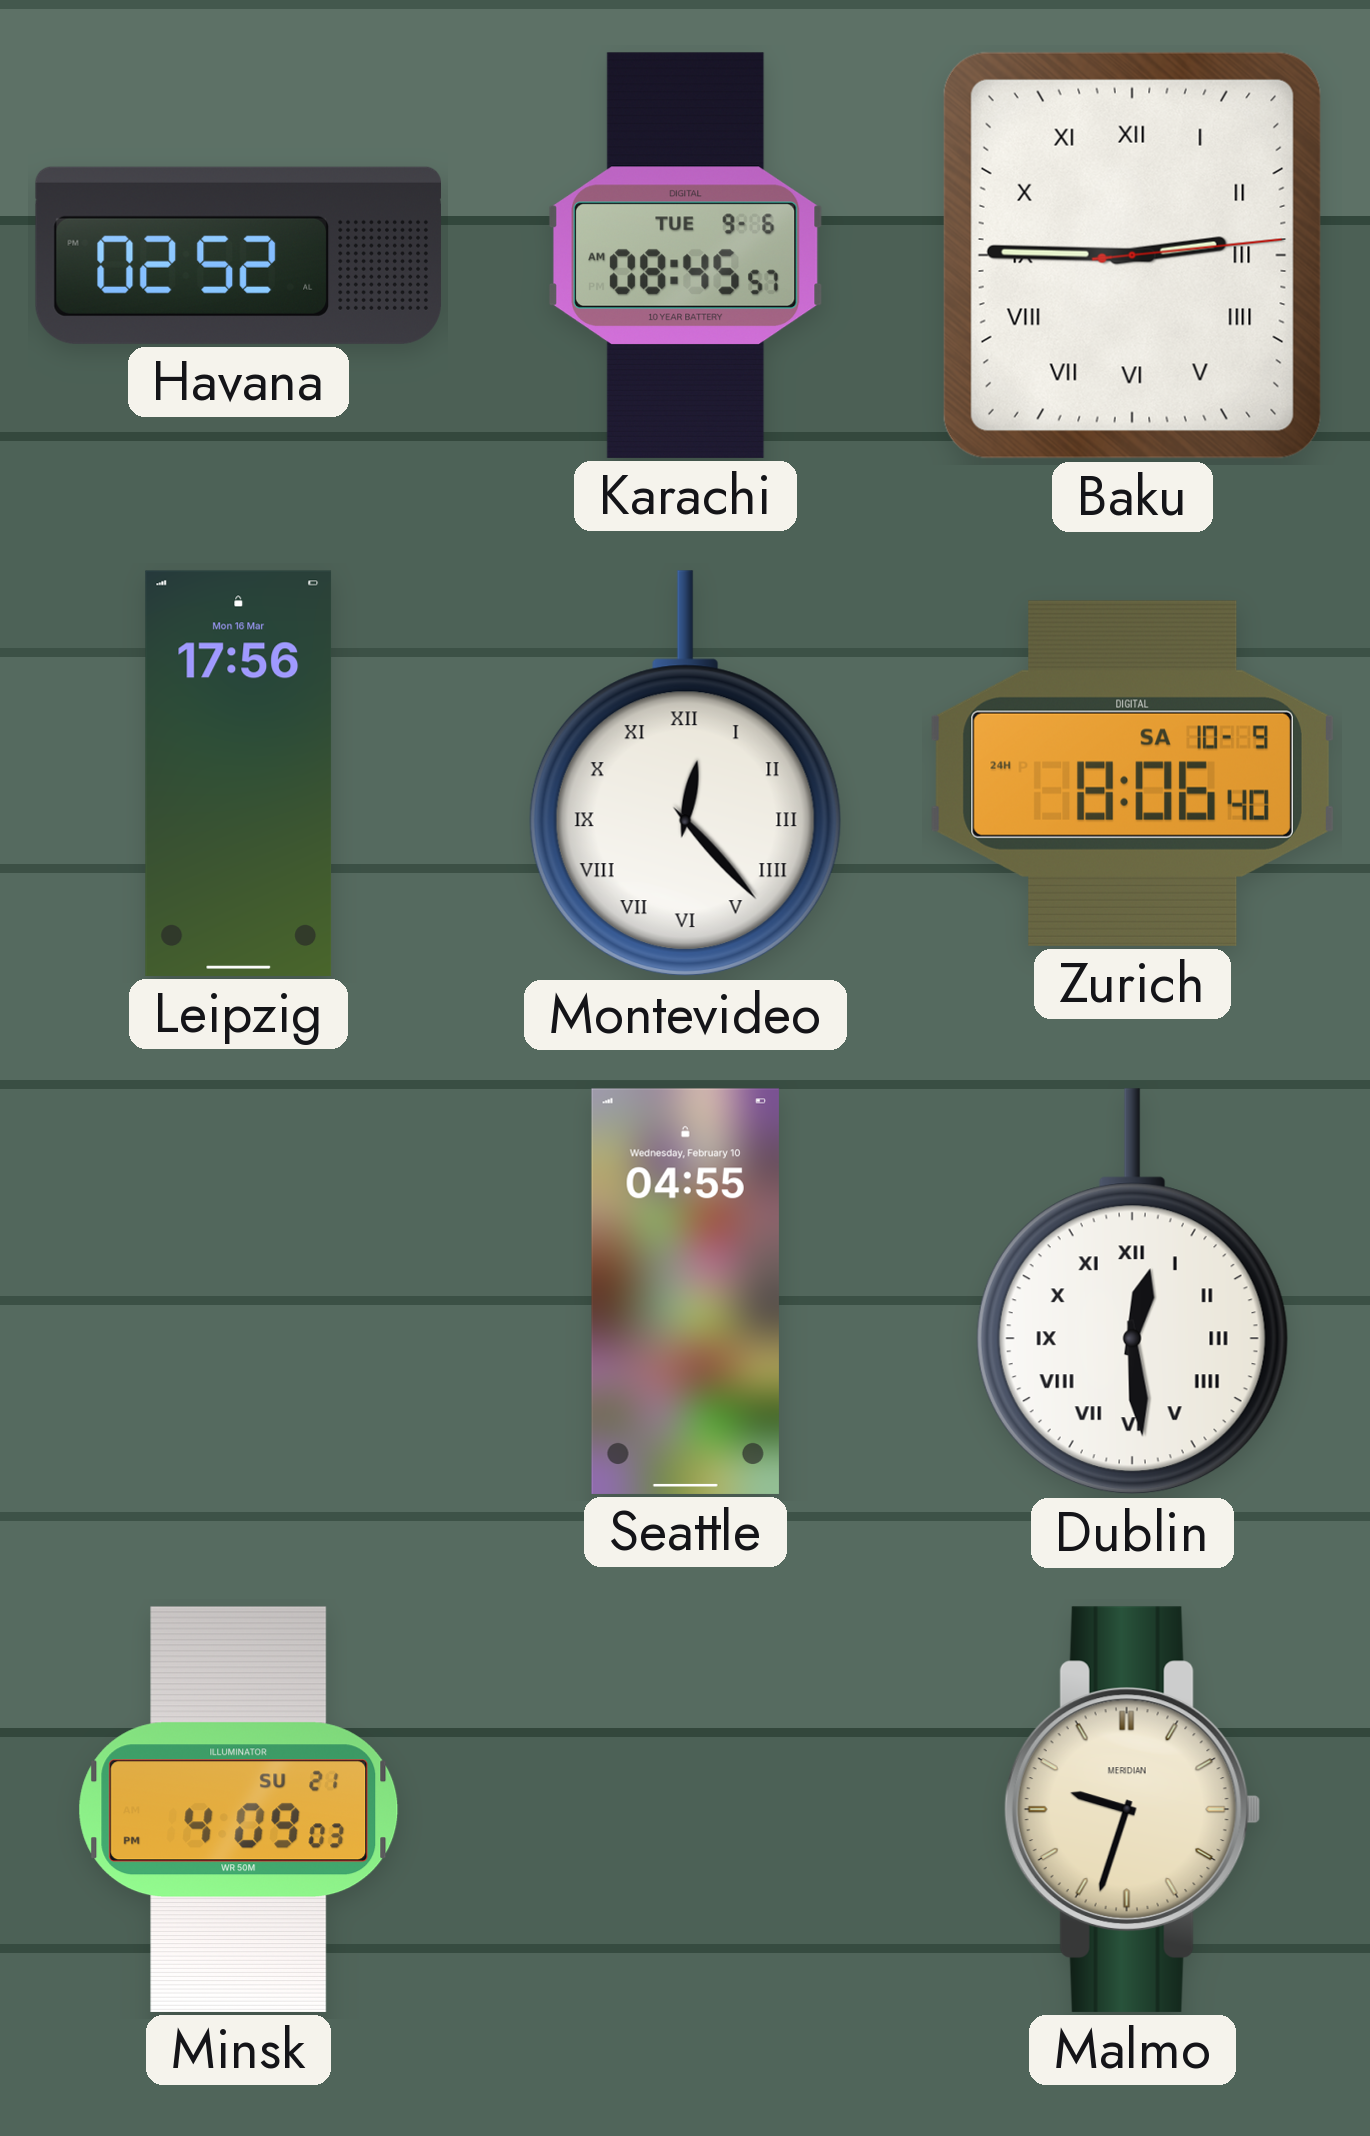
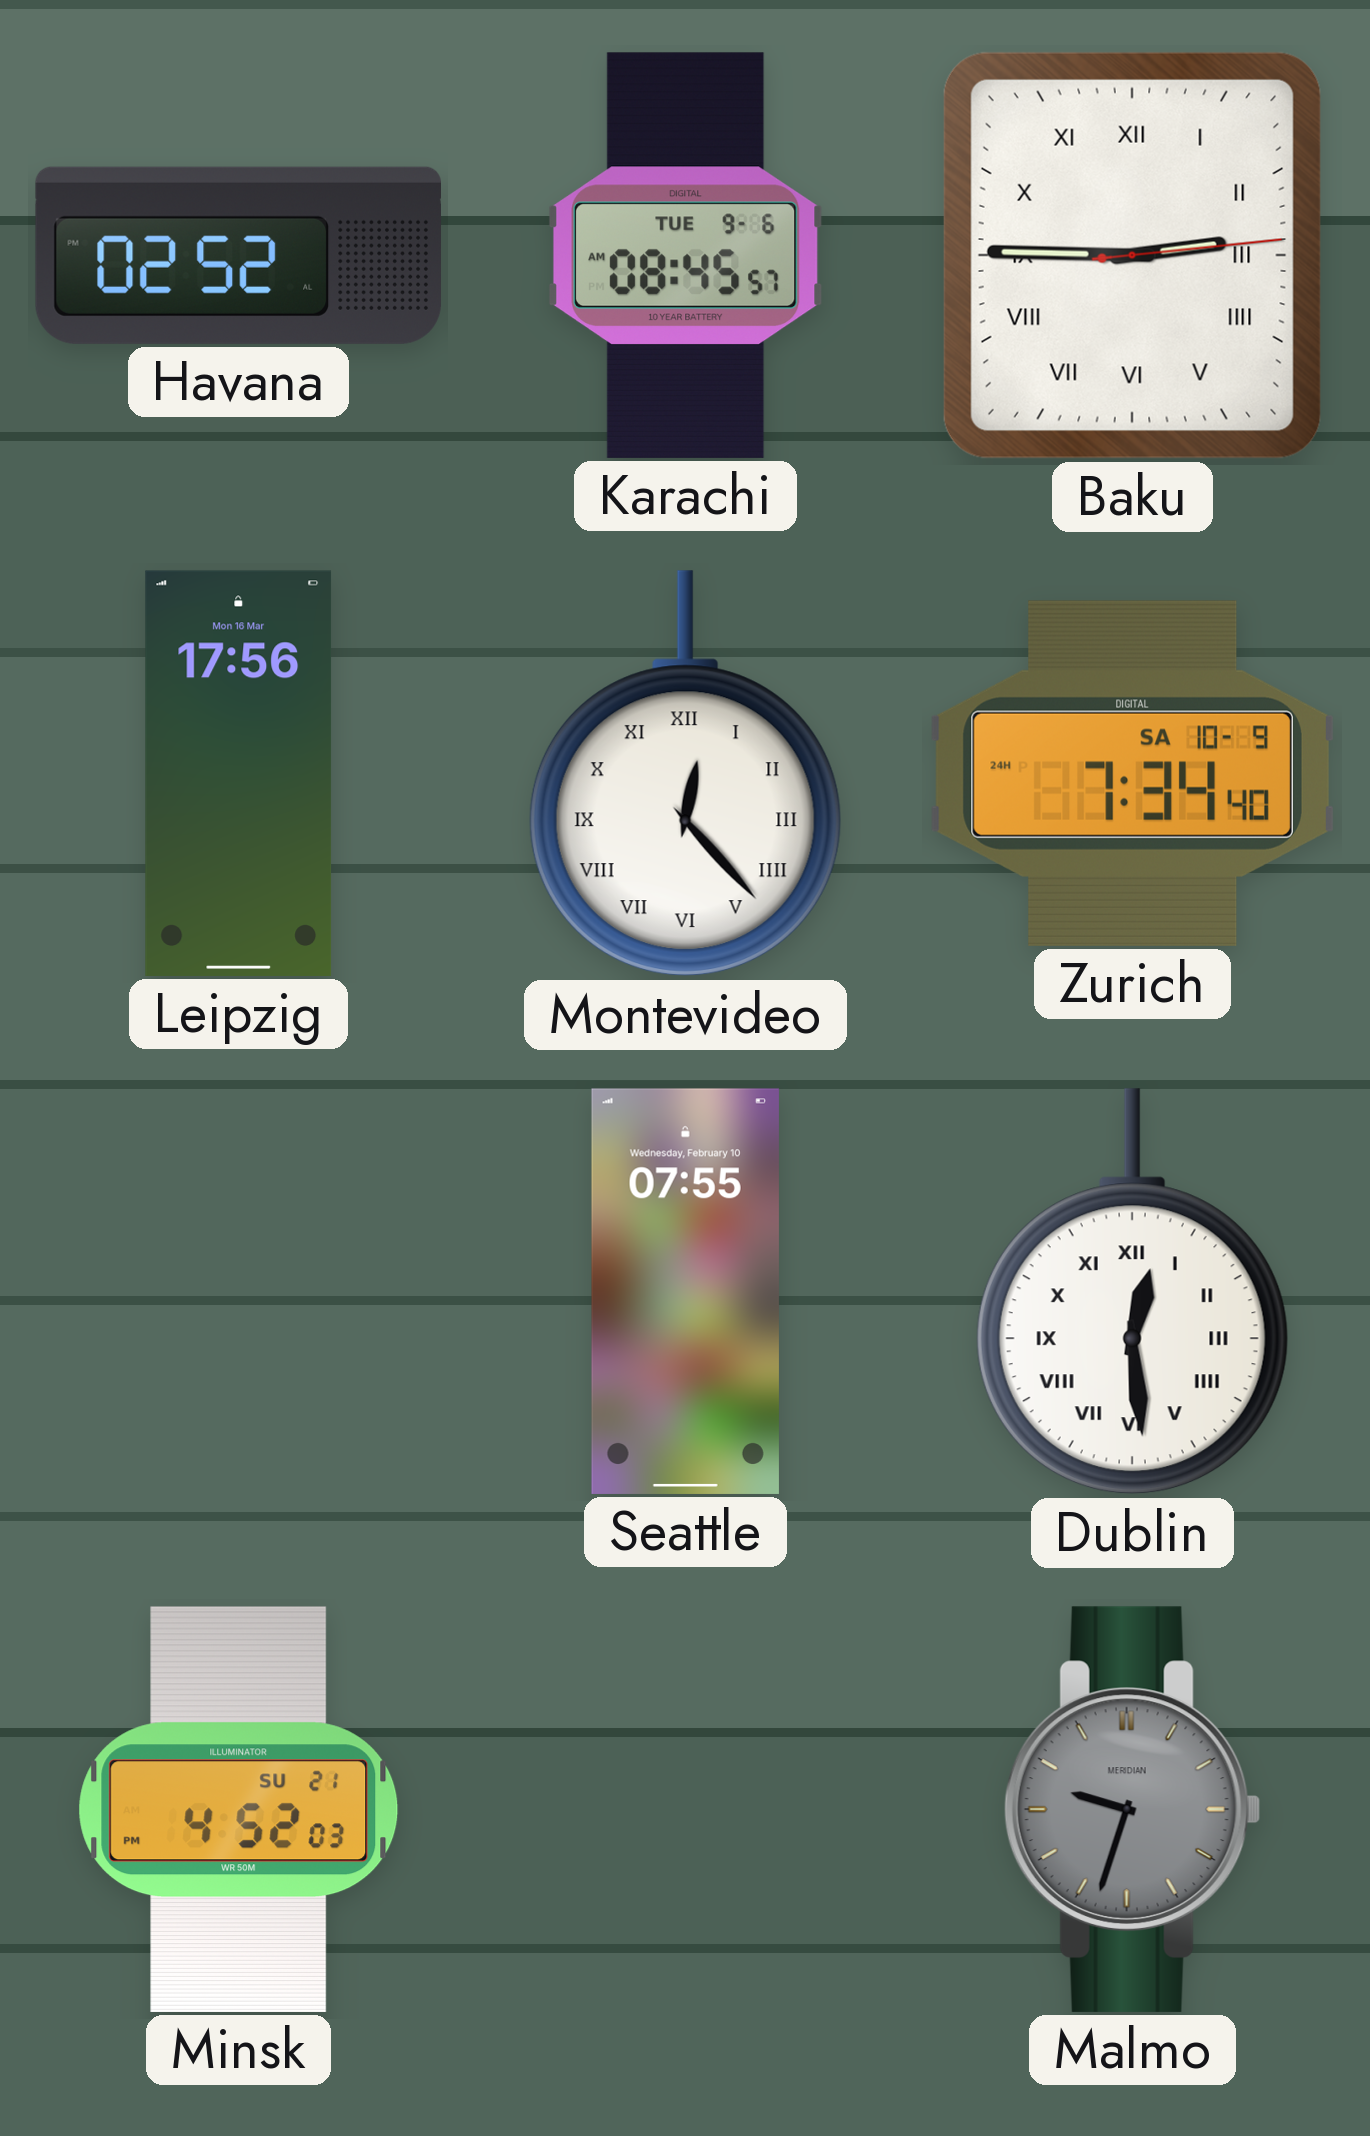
Zurich: 8:06 -> 7:34
Seattle: 04:55 -> 07:55
Minsk: 4:09 -> 4:52
Malmo dial: cream -> grey
